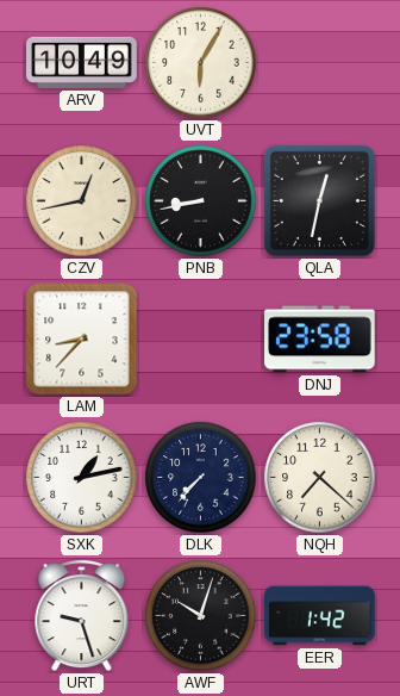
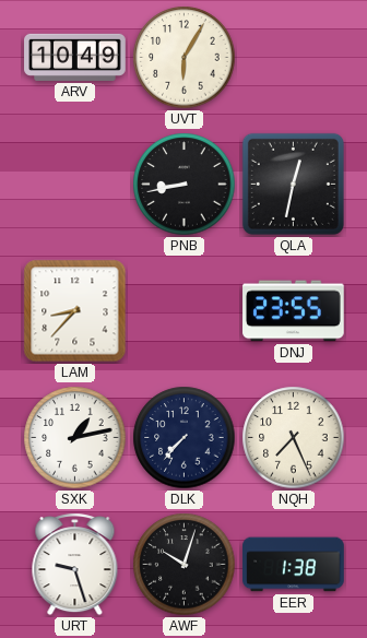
CZV: 12:43 -> none
DNJ: 23:58 -> 23:55
NQH: 7:22 -> 7:26
EER: 1:42 -> 1:38
